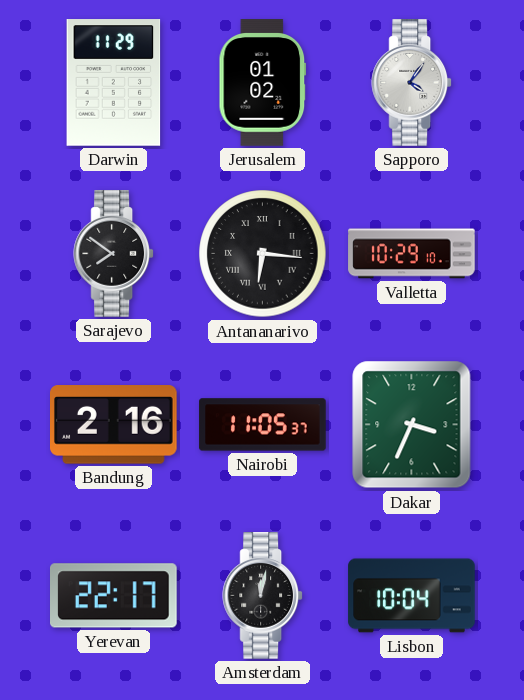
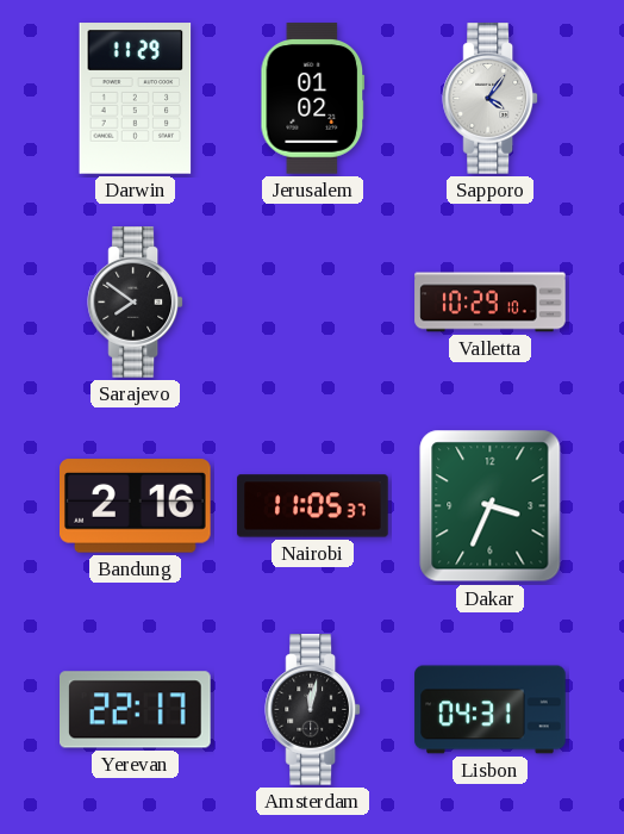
Antananarivo: 6:16 -> none
Lisbon: 10:04 -> 04:31
